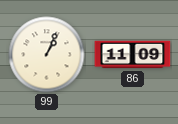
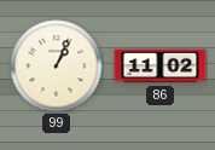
86: 11:09 -> 11:02
